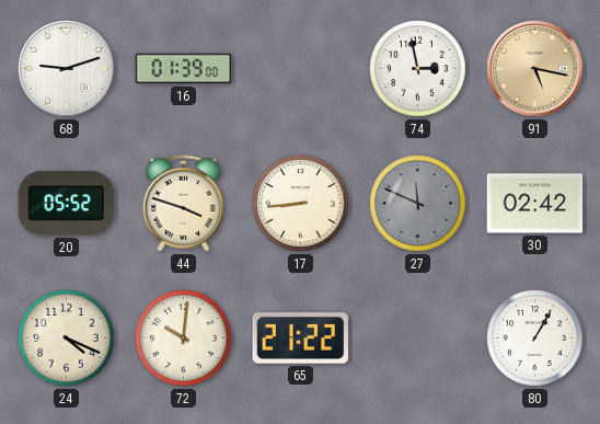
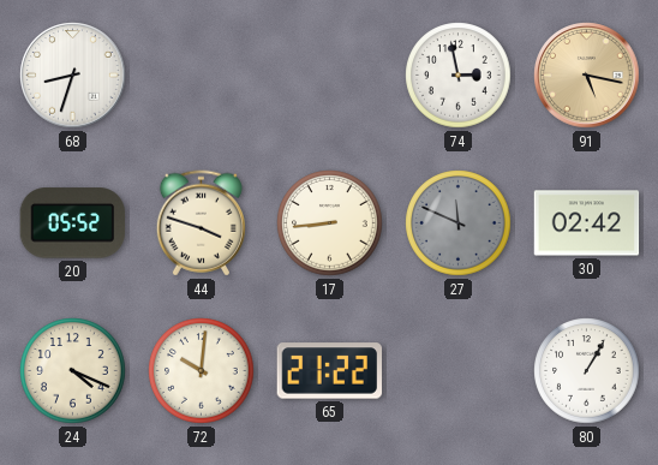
68: 9:12 -> 8:33
16: 01:39 -> none
